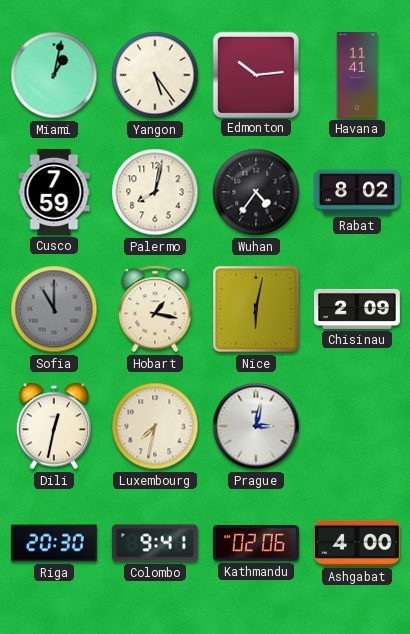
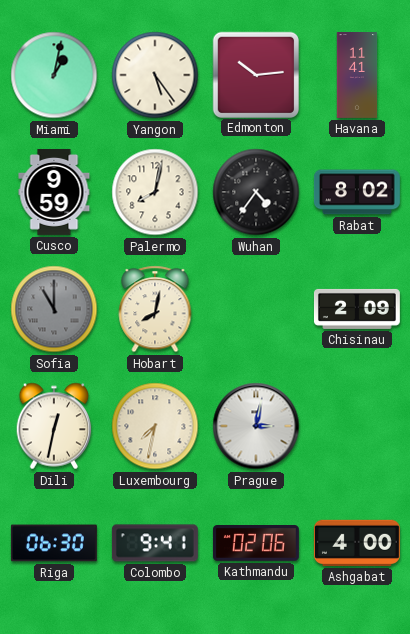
Cusco: 7:59 -> 9:59
Hobart: 1:17 -> 8:02
Nice: 6:02 -> none
Riga: 20:30 -> 06:30
